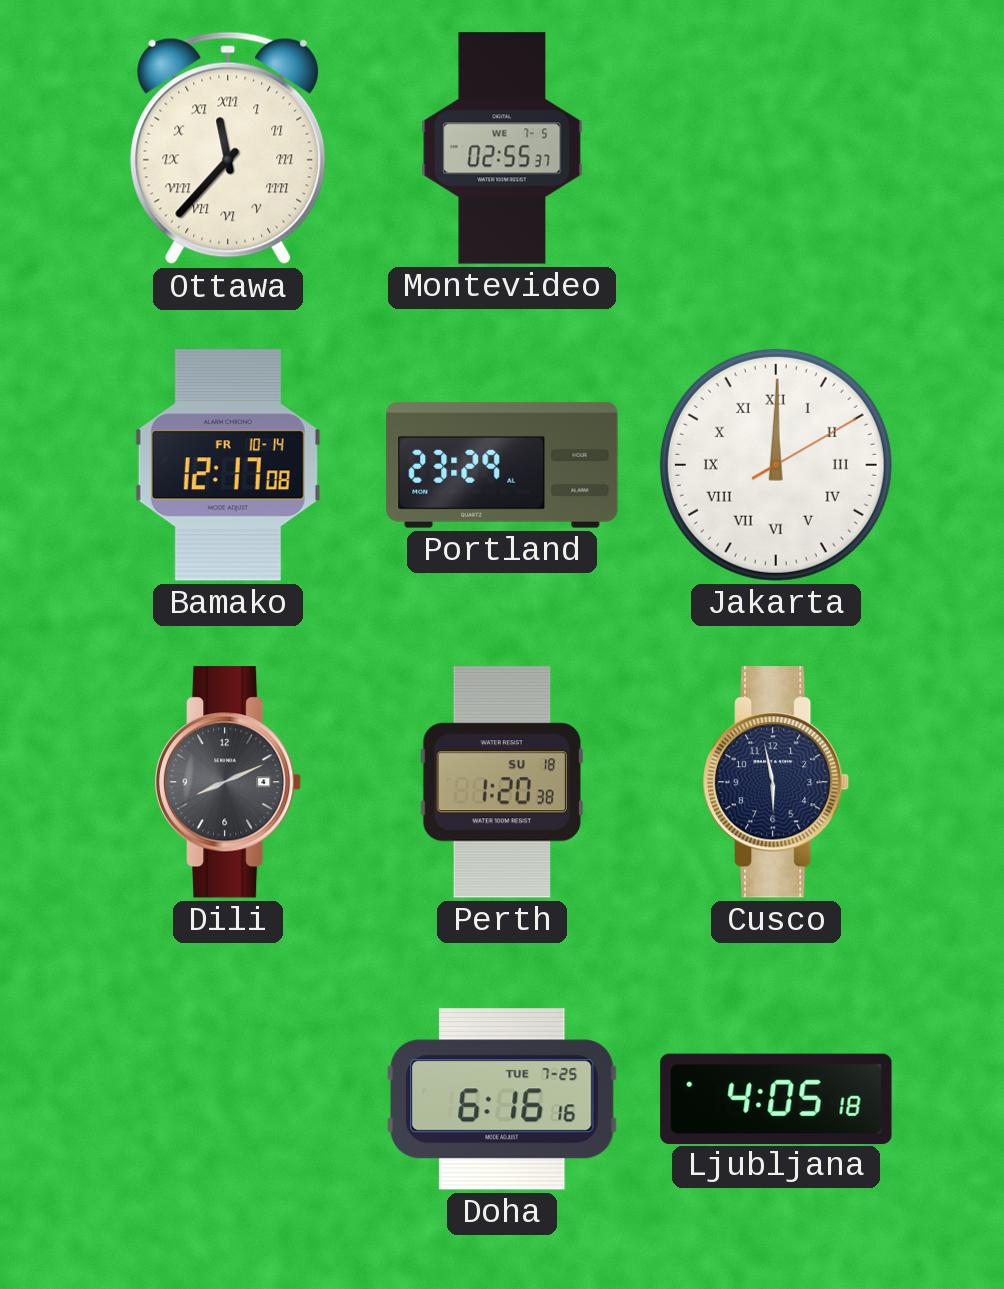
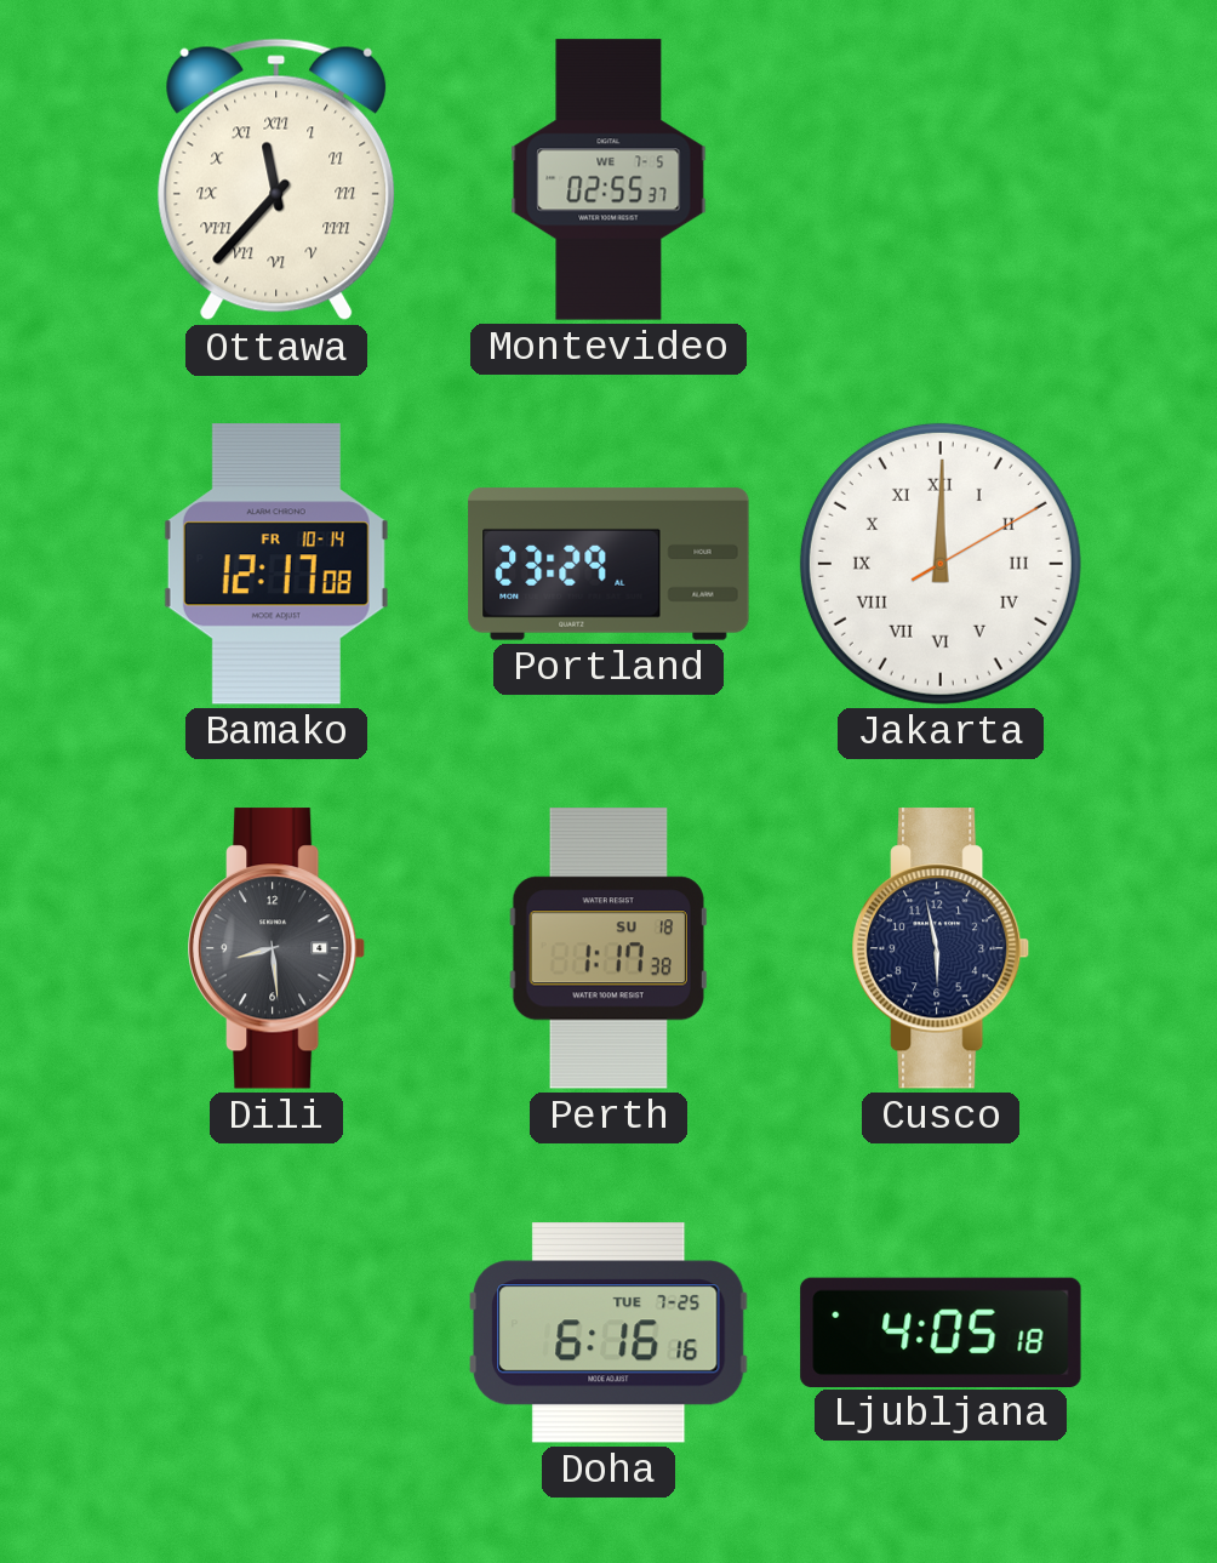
Dili: 8:11 -> 8:29
Perth: 1:20 -> 1:17
